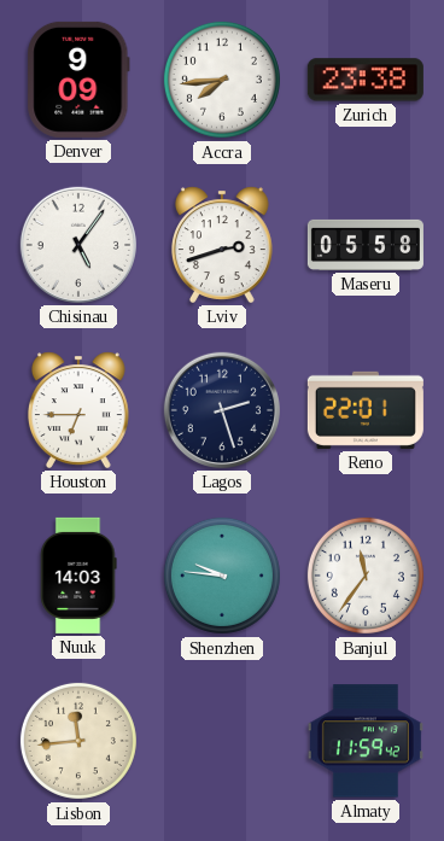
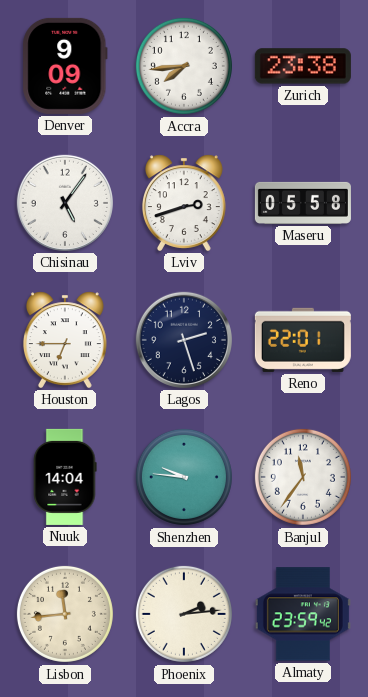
Nuuk: 14:03 -> 14:04
Phoenix: none -> 2:14
Almaty: 11:59 -> 23:59
